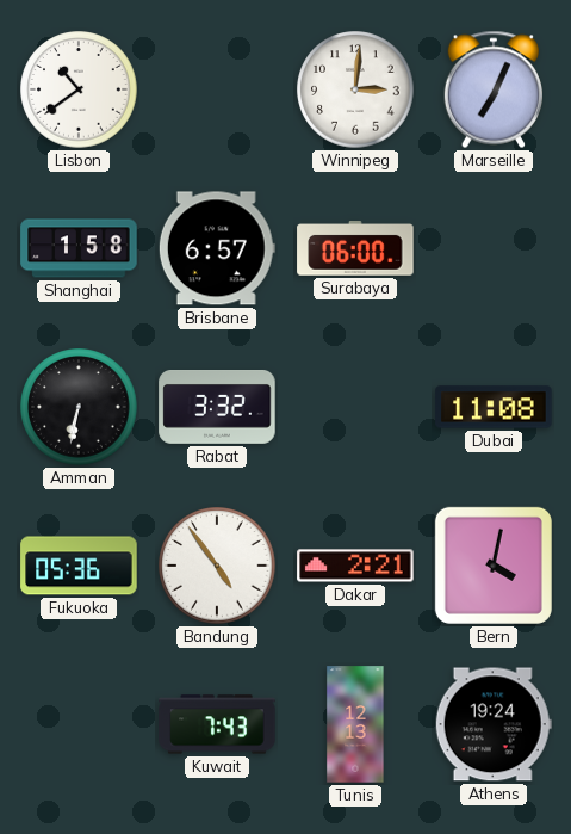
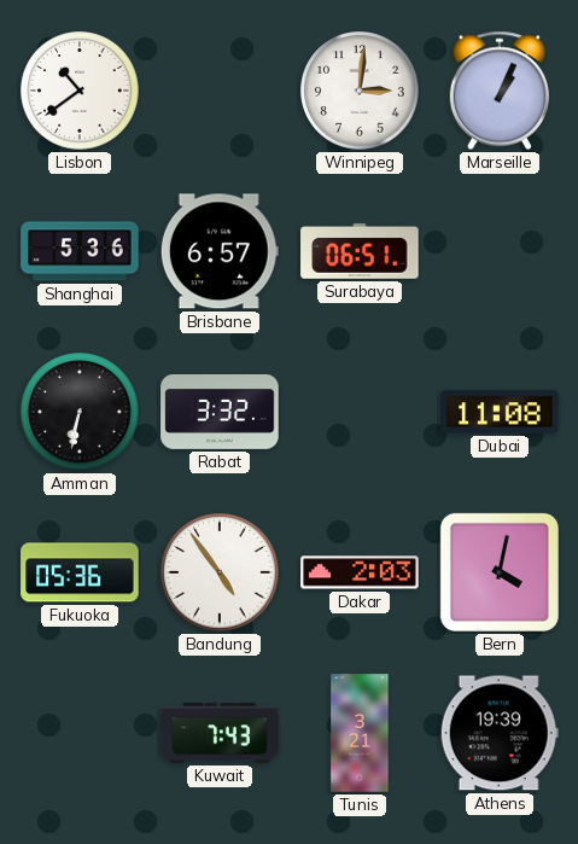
Marseille: 7:04 -> 1:04
Shanghai: 1:58 -> 5:36
Surabaya: 06:00 -> 06:51
Dakar: 2:21 -> 2:03
Tunis: 12:13 -> 3:21
Athens: 19:24 -> 19:39
